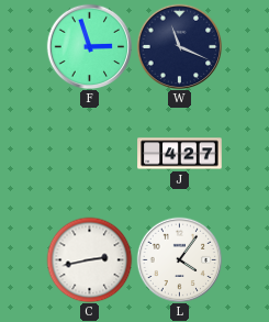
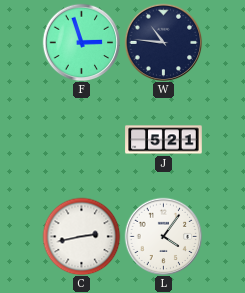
W: 11:19 -> 10:46
J: 4:27 -> 5:21
